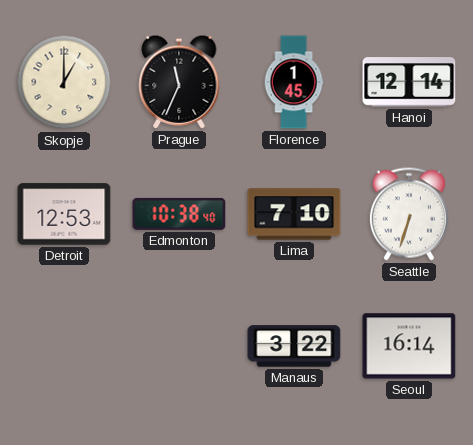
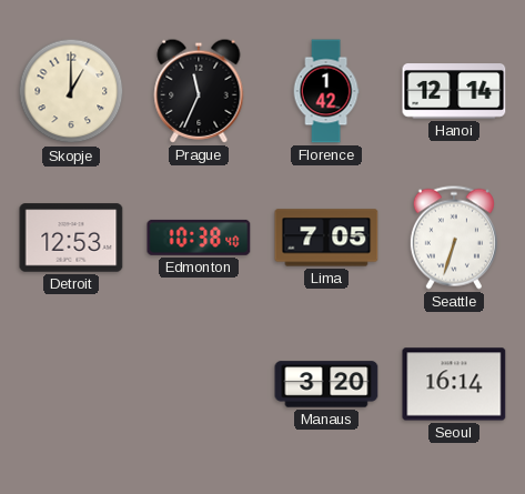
Florence: 1:45 -> 1:42
Lima: 7:10 -> 7:05
Manaus: 3:22 -> 3:20
